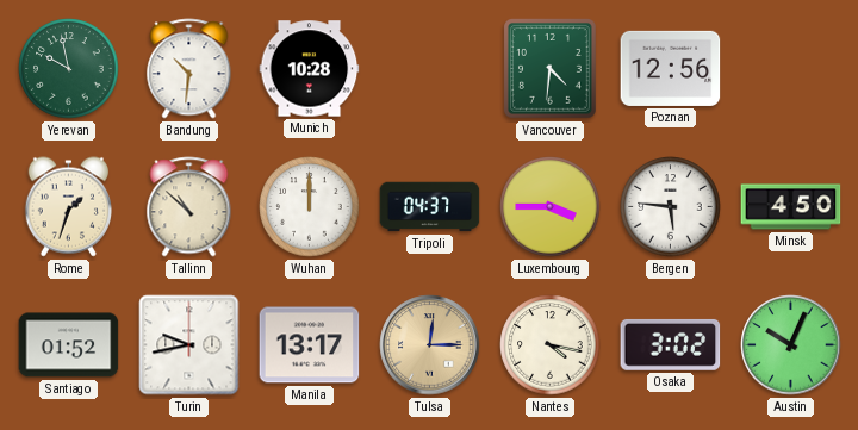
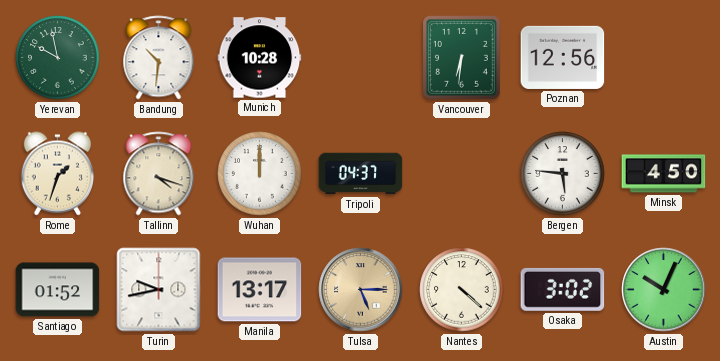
Vancouver: 4:31 -> 6:31
Tallinn: 10:52 -> 4:18
Luxembourg: 3:45 -> none
Tulsa: 12:15 -> 5:15
Nantes: 4:17 -> 4:22
